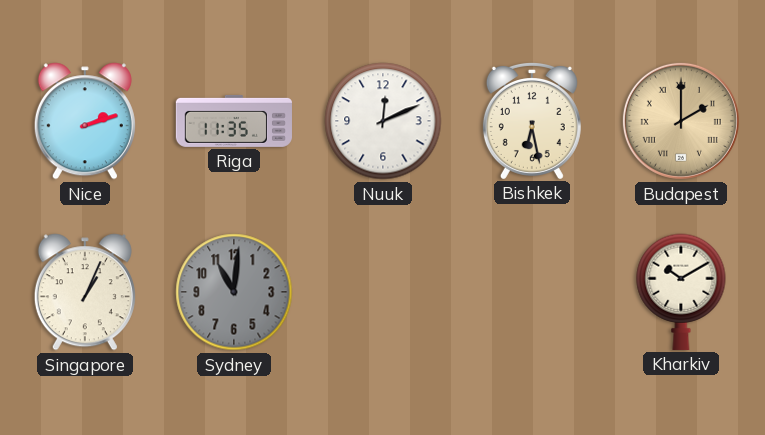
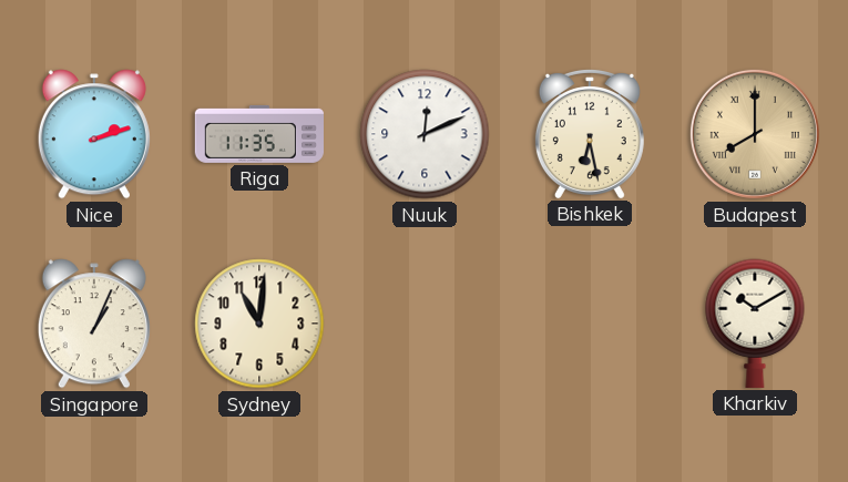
Budapest: 2:00 -> 8:00
Sydney dial: grey -> cream
